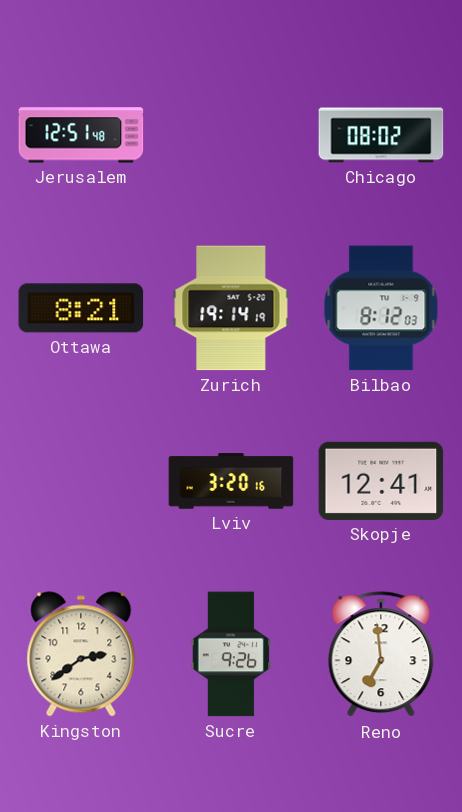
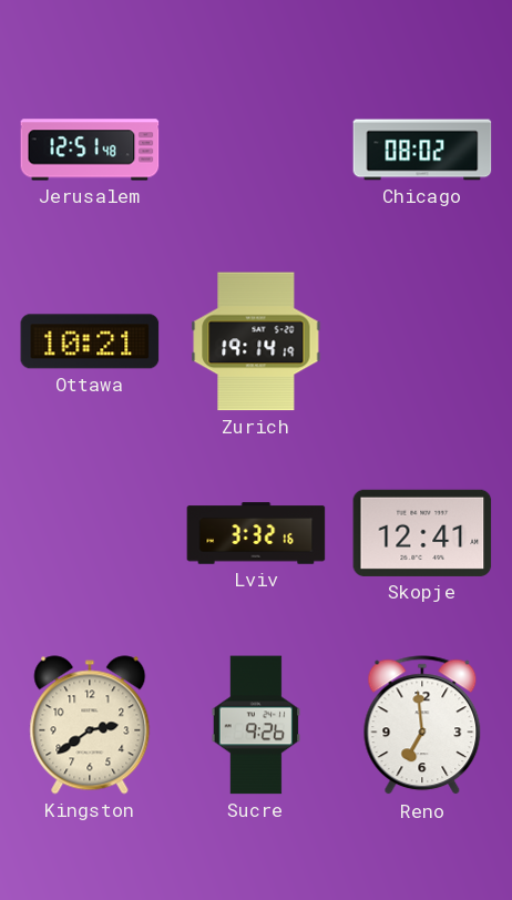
Ottawa: 8:21 -> 10:21
Bilbao: 8:12 -> none
Lviv: 3:20 -> 3:32
